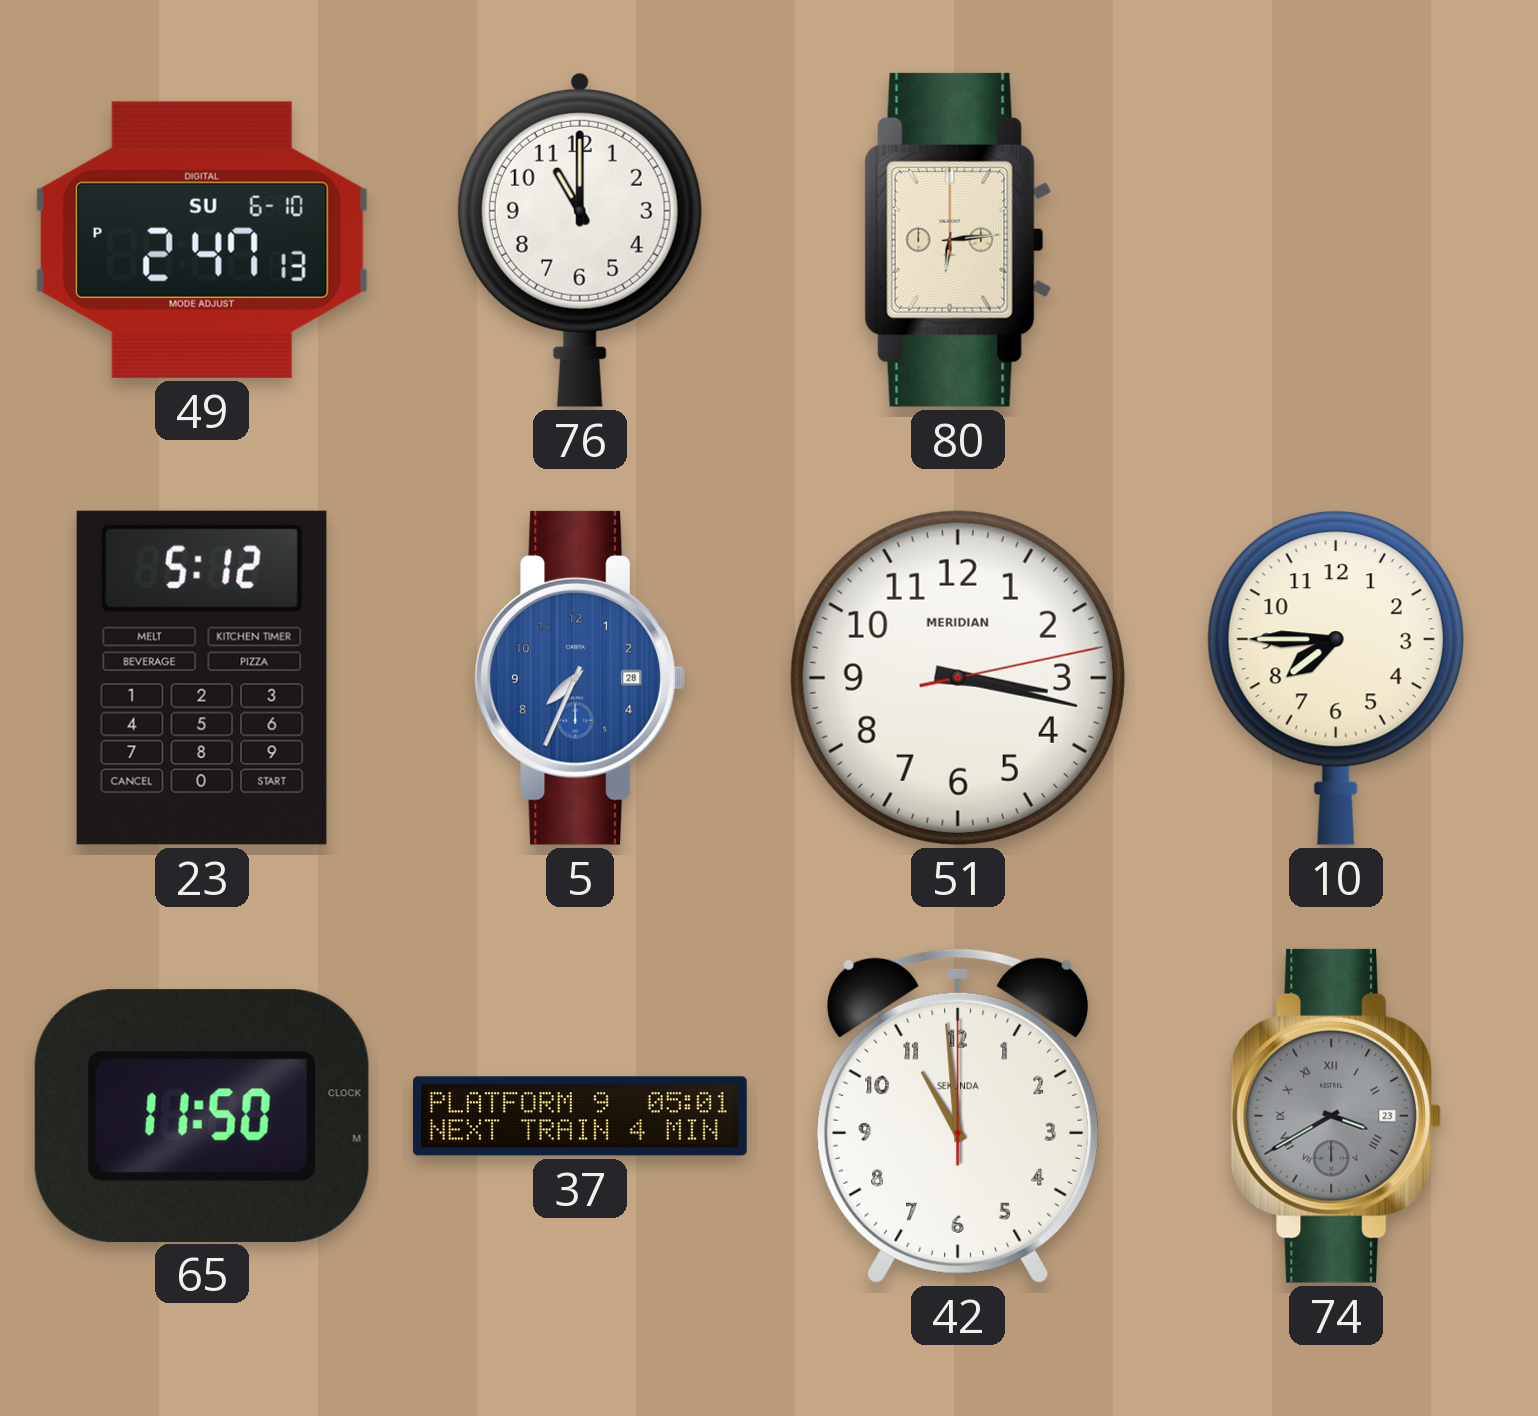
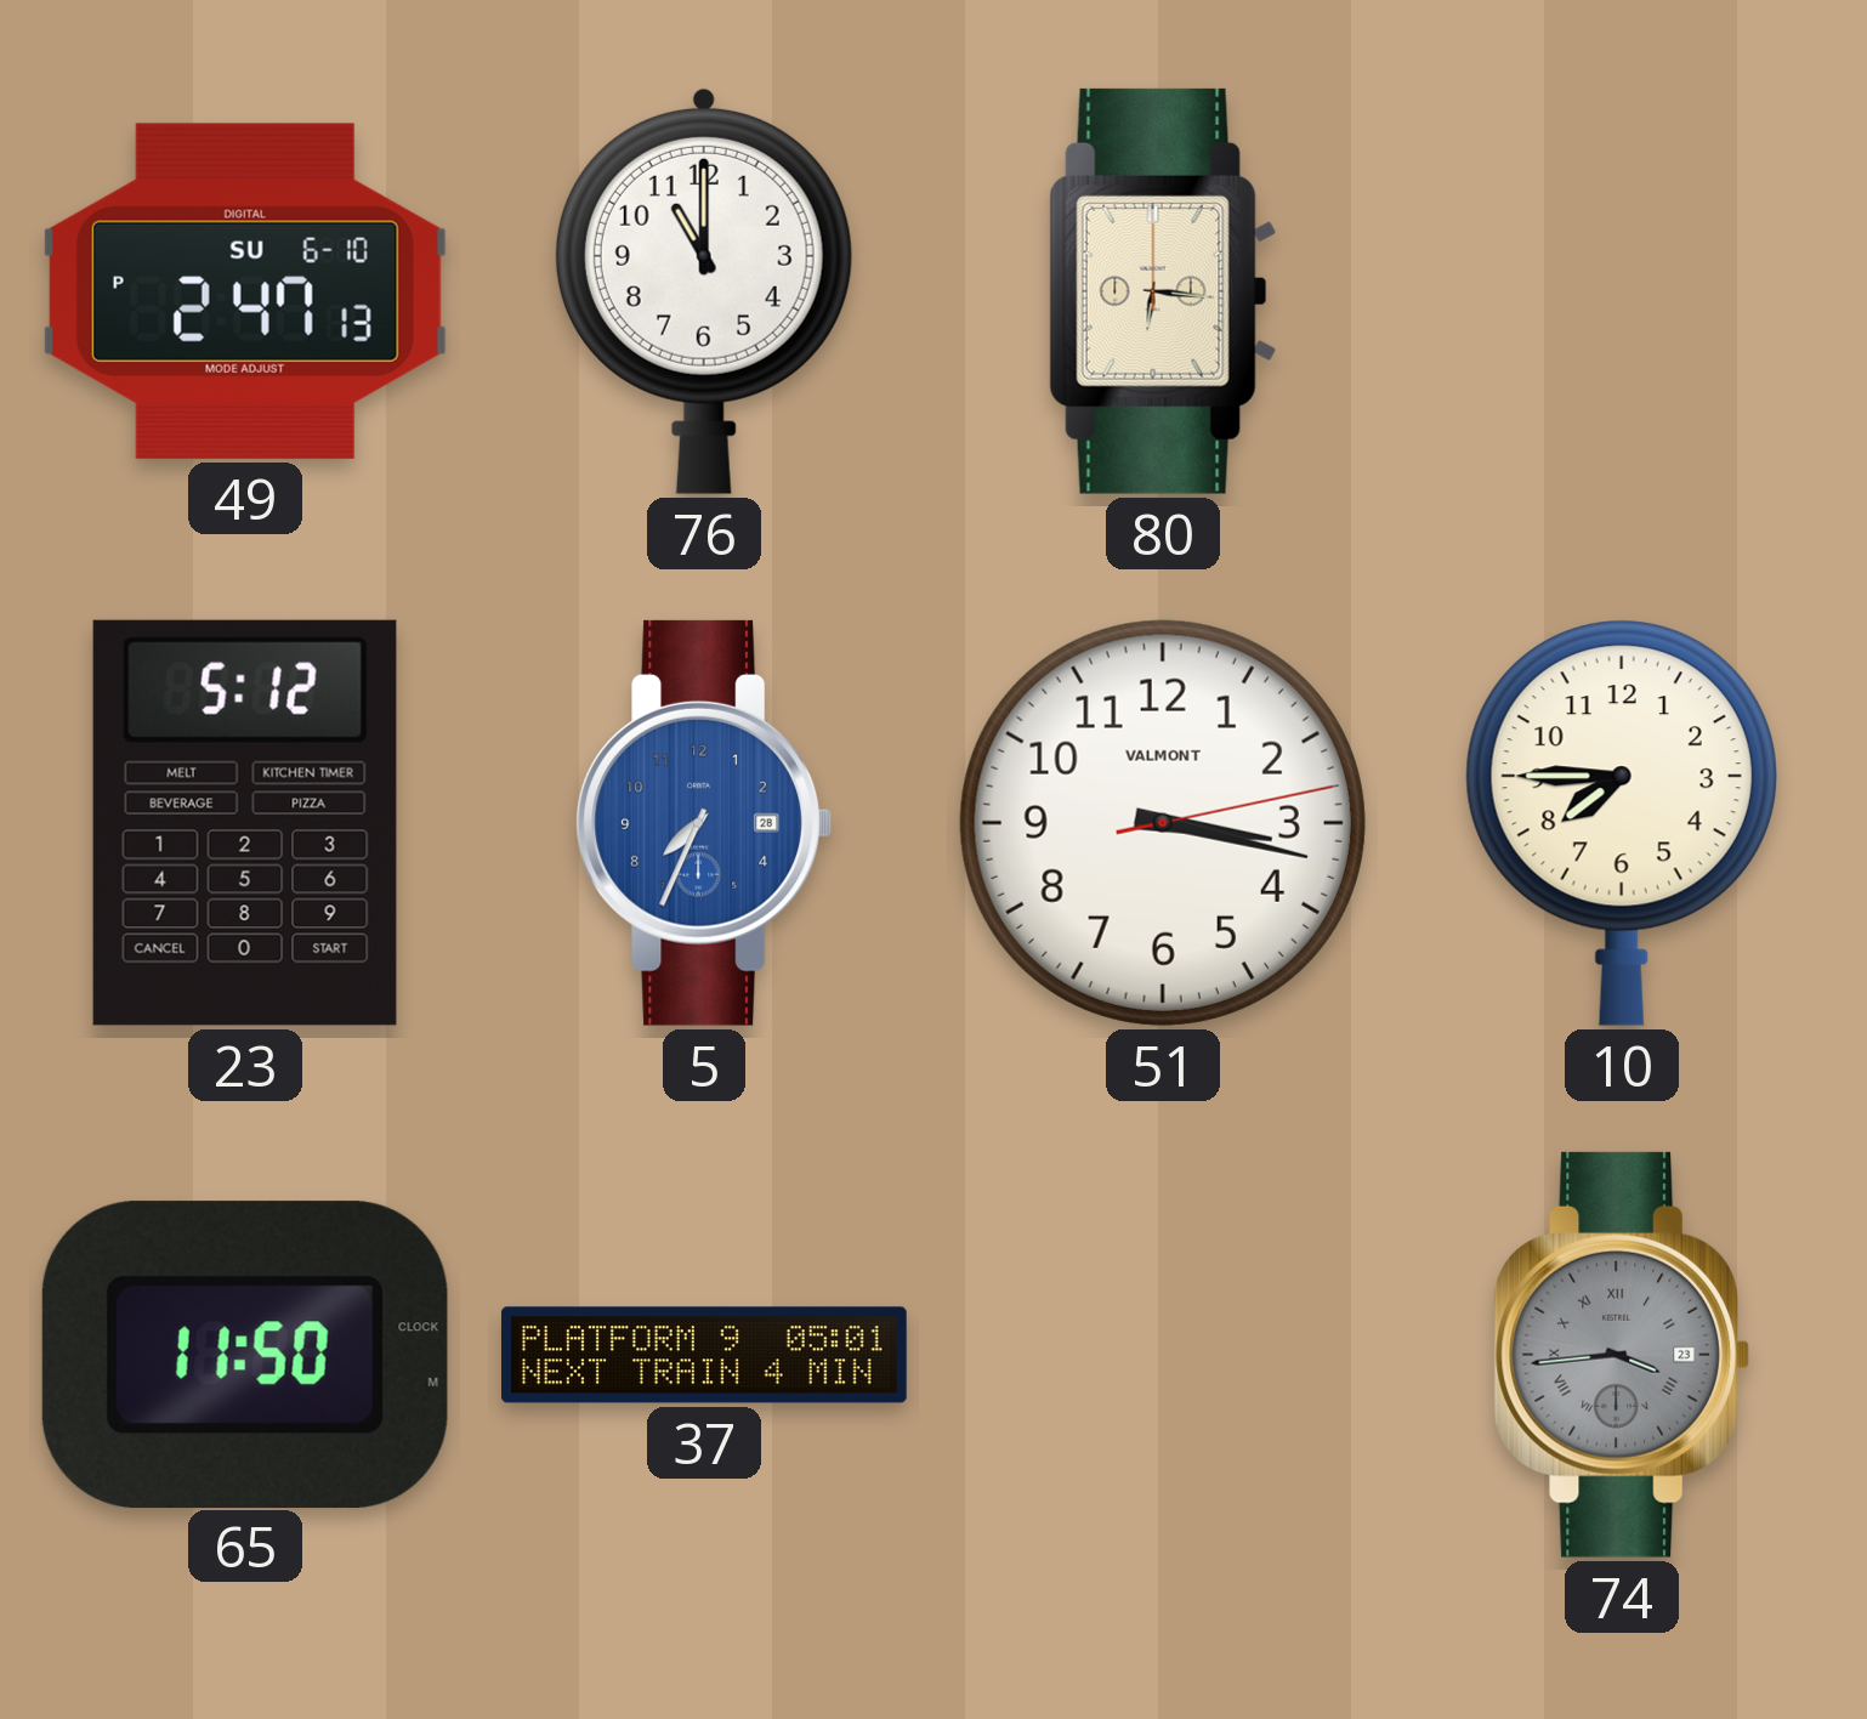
80: 6:14 -> 6:16
51 brand: MERIDIAN -> VALMONT
42: 10:59 -> none
74: 3:40 -> 3:44
